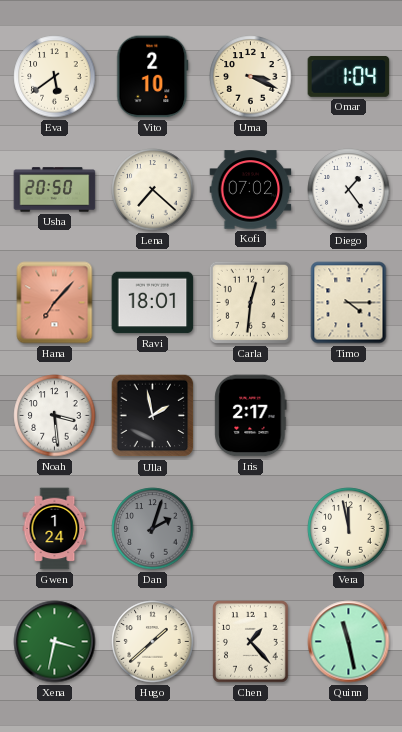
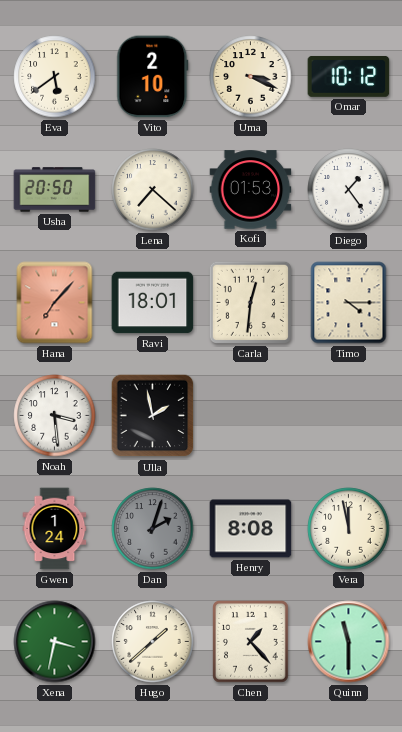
Omar: 1:04 -> 10:12
Kofi: 07:02 -> 01:53
Iris: 2:17 -> none
Henry: none -> 8:08
Quinn: 11:28 -> 11:30
